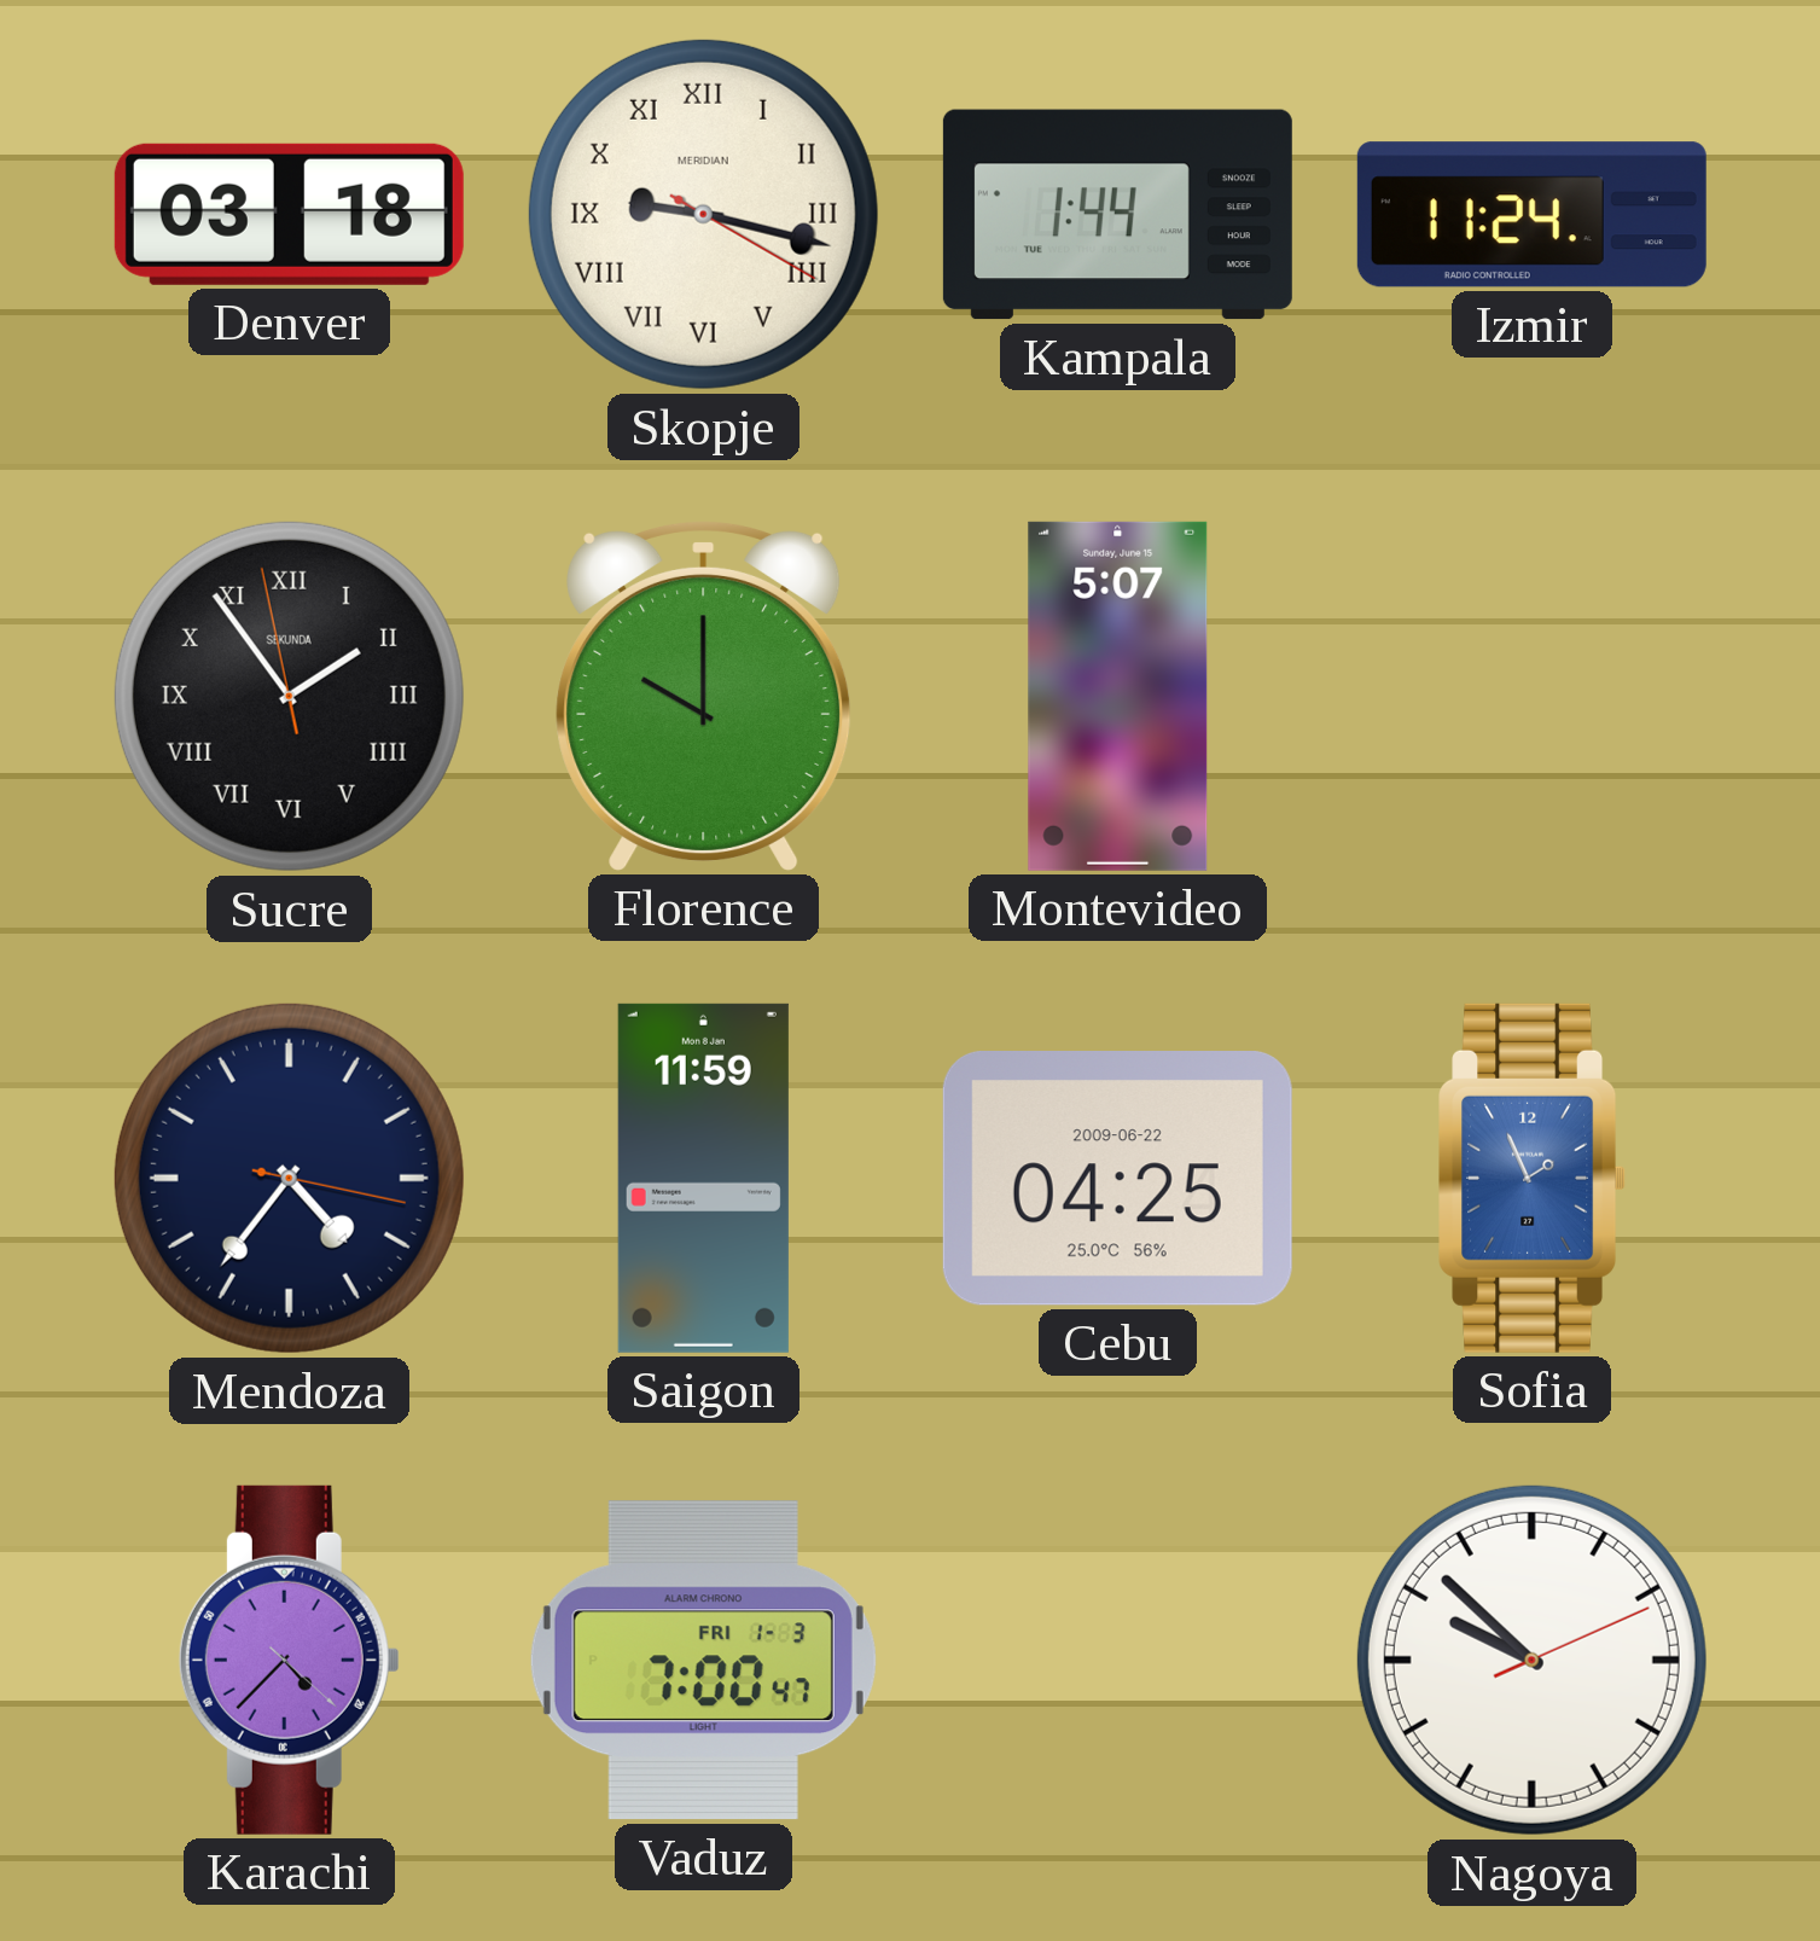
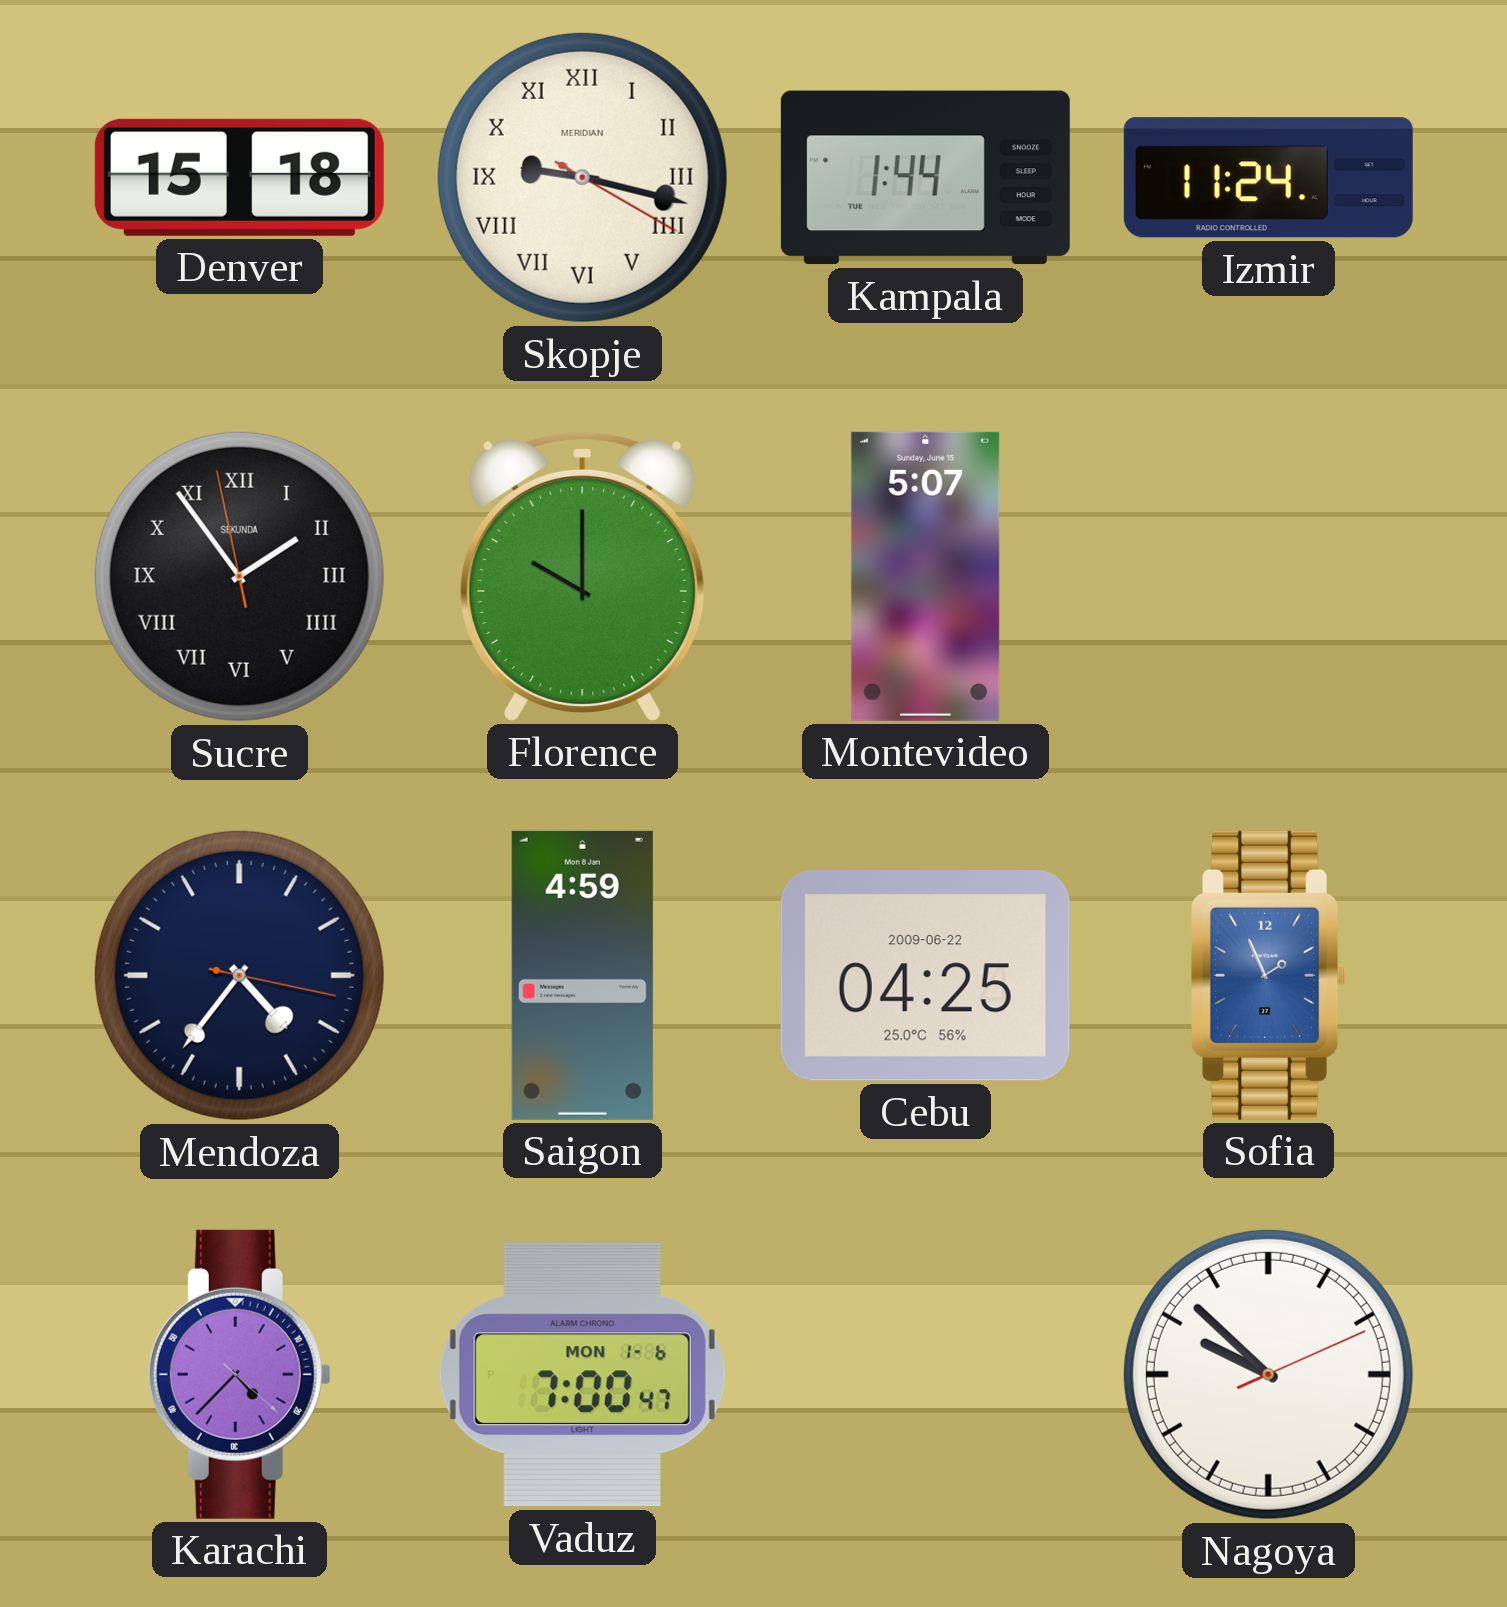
Denver: 03:18 -> 15:18
Saigon: 11:59 -> 4:59
Vaduz date: FRI 1-3 -> MON 1-6
